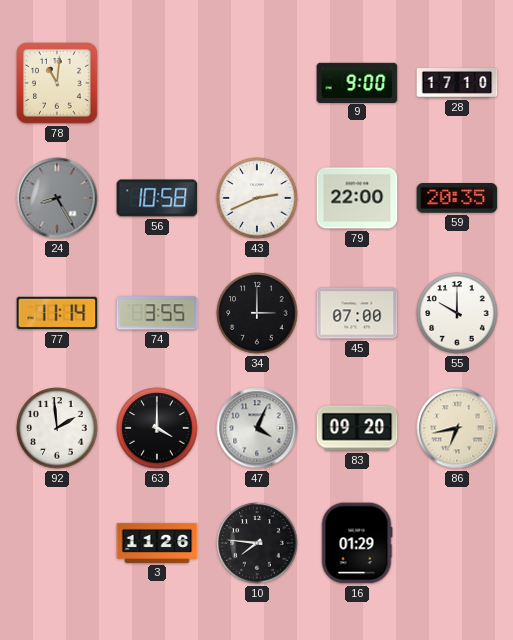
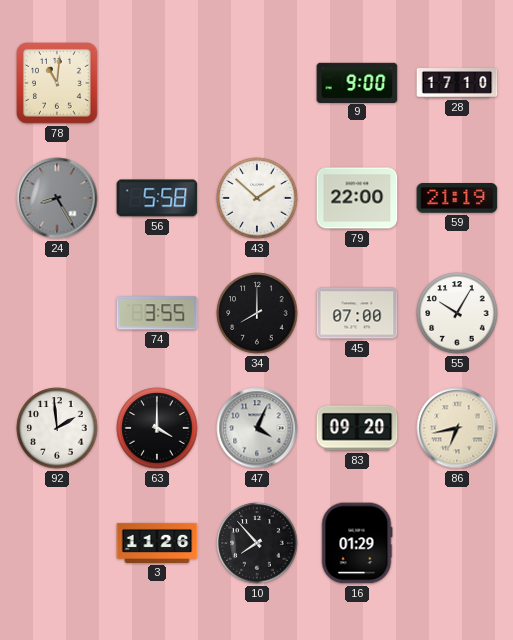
56: 10:58 -> 5:58
43: 2:41 -> 1:52
59: 20:35 -> 21:19
77: 11:14 -> none
34: 3:00 -> 8:00
55: 10:00 -> 10:05
10: 7:46 -> 7:53
